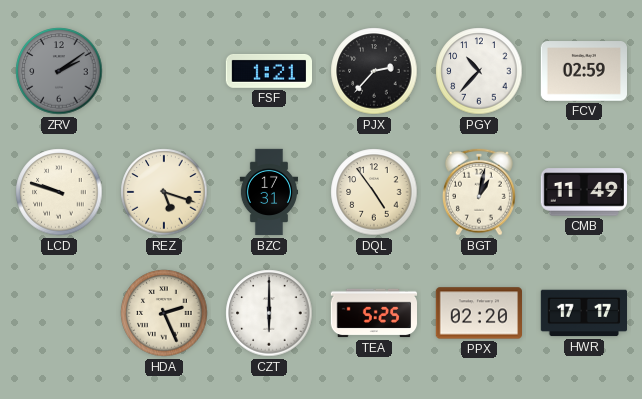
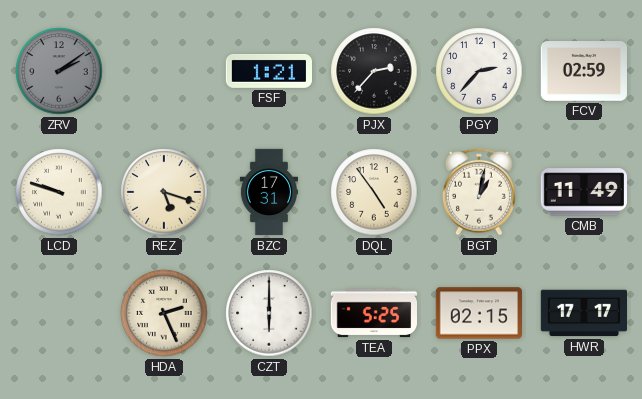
PGY: 10:37 -> 2:37
PPX: 02:20 -> 02:15
